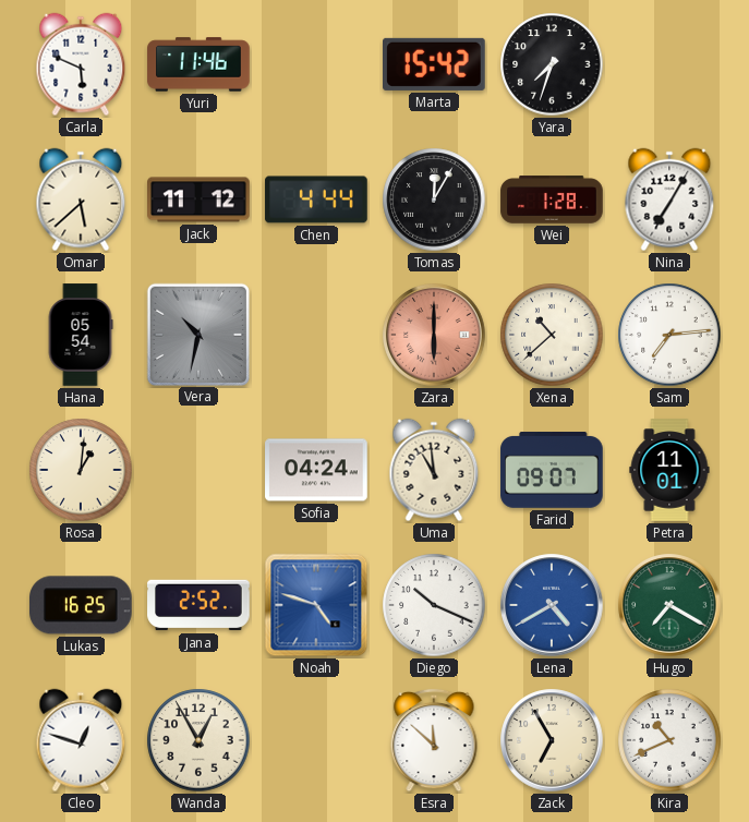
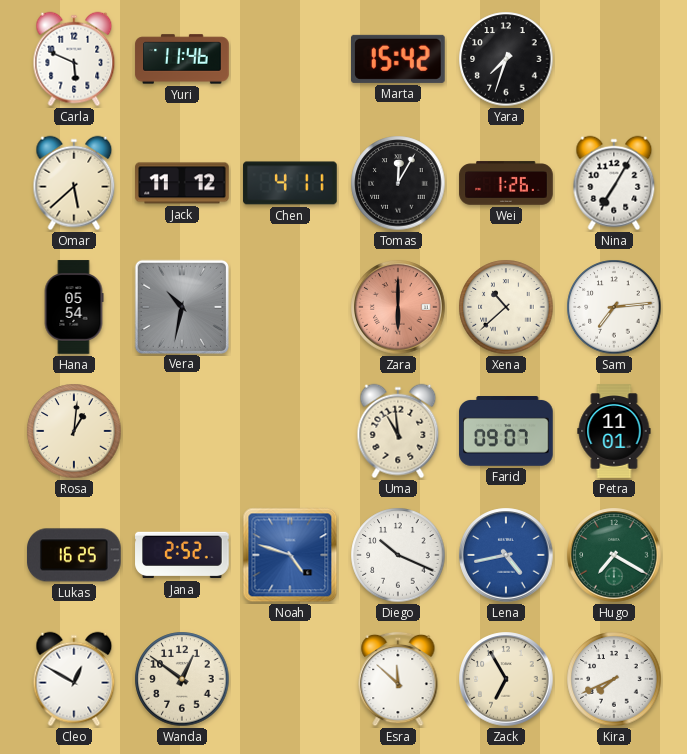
Chen: 4:44 -> 4:11
Wei: 1:28 -> 1:26
Sofia: 04:24 -> none
Lena: 4:40 -> 4:43
Cleo: 12:48 -> 12:50
Wanda: 12:55 -> 12:51
Kira: 10:41 -> 7:41
